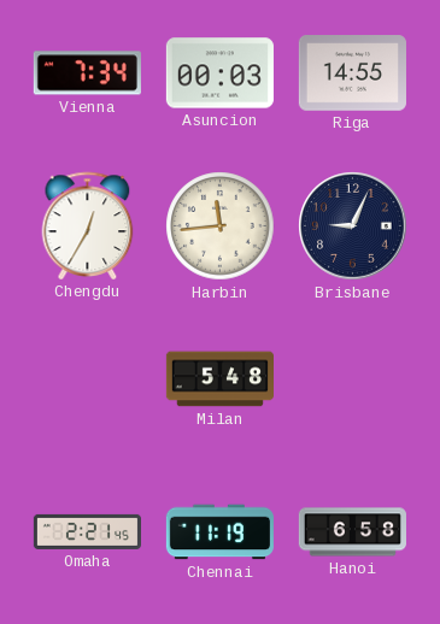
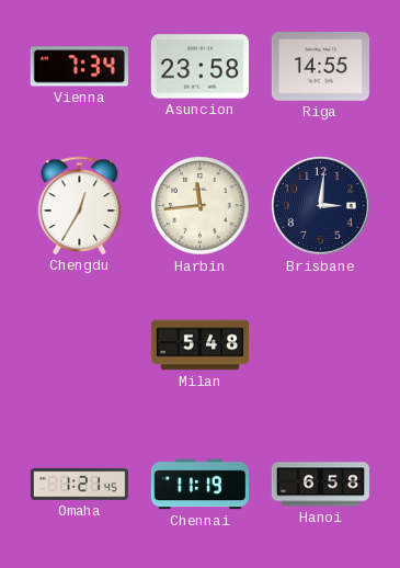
Asuncion: 00:03 -> 23:58
Brisbane: 9:04 -> 3:01
Omaha: 2:21 -> 1:21
